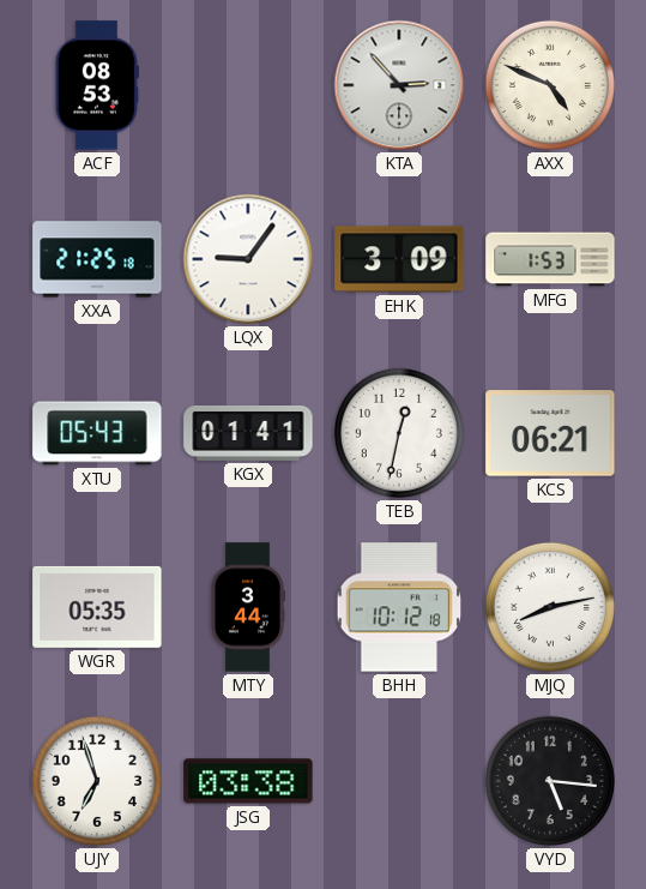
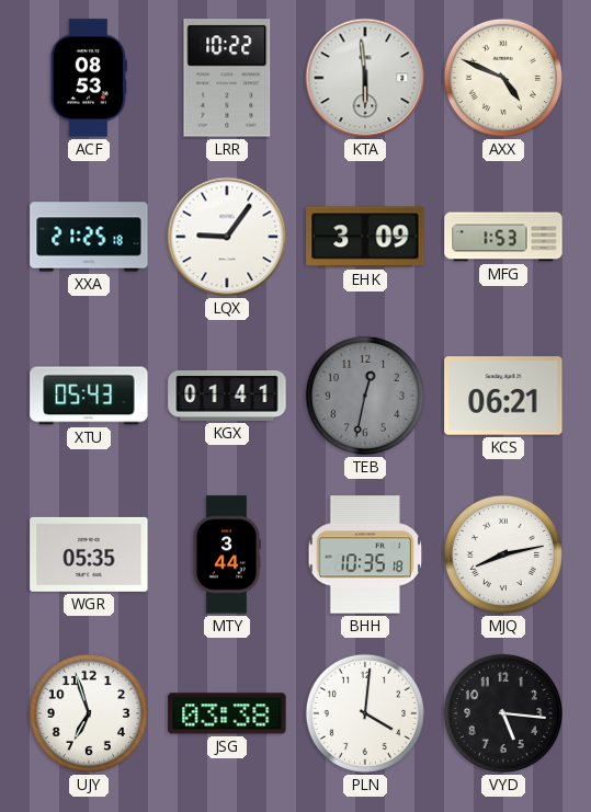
LRR: none -> 10:22
KTA: 2:53 -> 5:59
TEB dial: white -> grey
BHH: 10:12 -> 10:35
PLN: none -> 4:01
